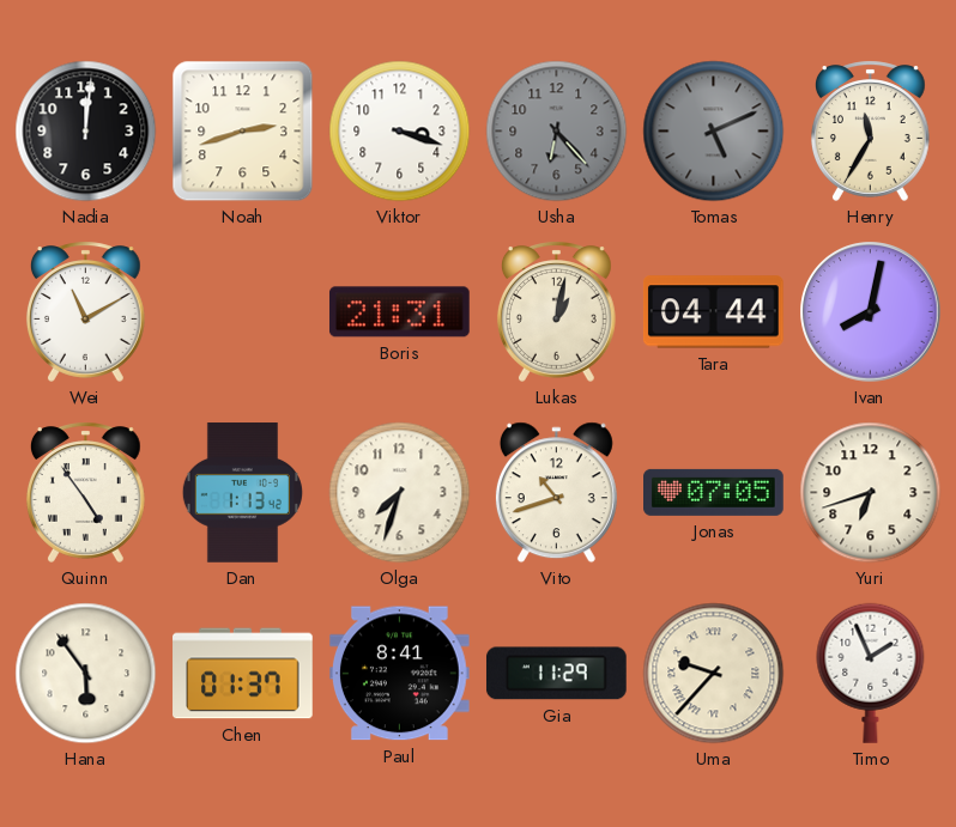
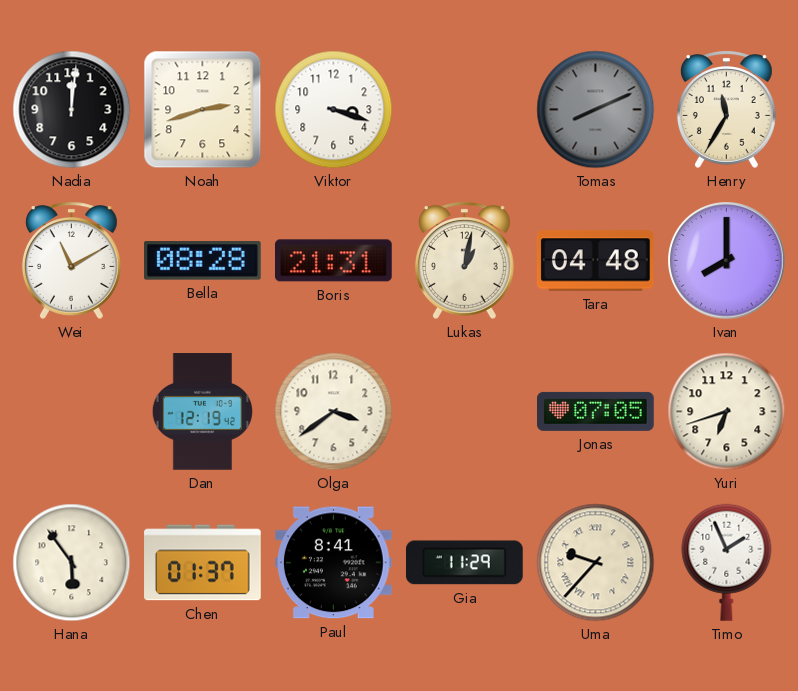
Usha: 6:23 -> none
Tomas: 5:11 -> 8:11
Bella: none -> 08:28
Tara: 04:44 -> 04:48
Ivan: 8:02 -> 8:00
Quinn: 4:54 -> none
Dan: 1:13 -> 12:19
Olga: 7:33 -> 3:39
Vito: 10:42 -> none
